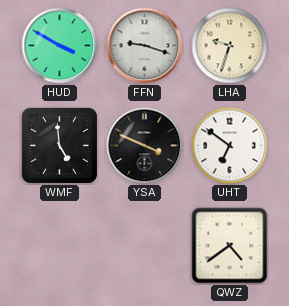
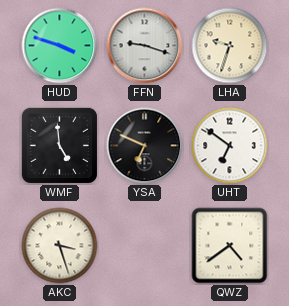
HUD: 3:50 -> 3:48
YSA: 3:49 -> 6:49
AKC: none -> 3:27
